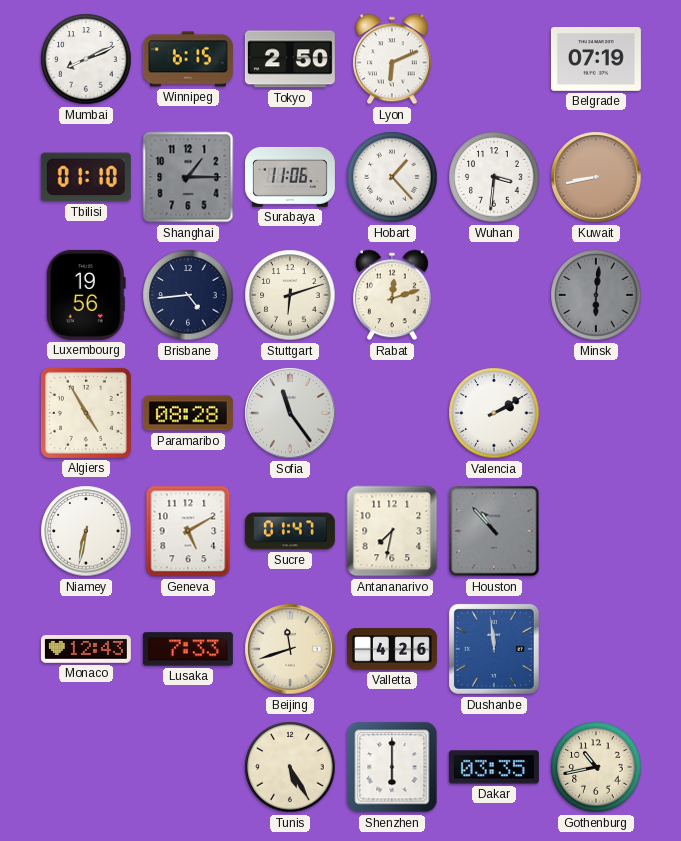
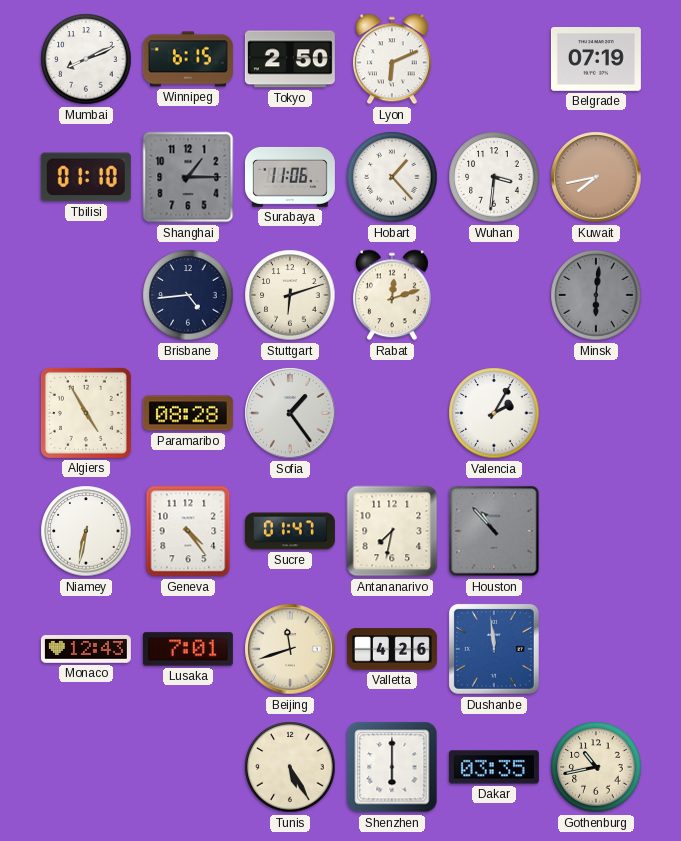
Kuwait: 8:43 -> 7:43
Luxembourg: 19:56 -> none
Sofia: 11:24 -> 1:24
Valencia: 2:10 -> 2:05
Geneva: 5:10 -> 4:24
Lusaka: 7:33 -> 7:01
